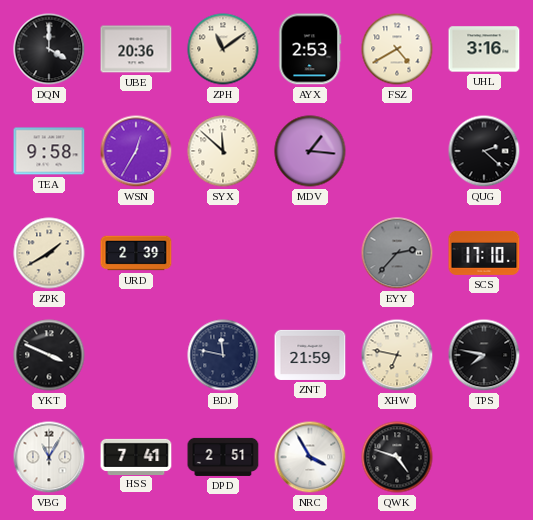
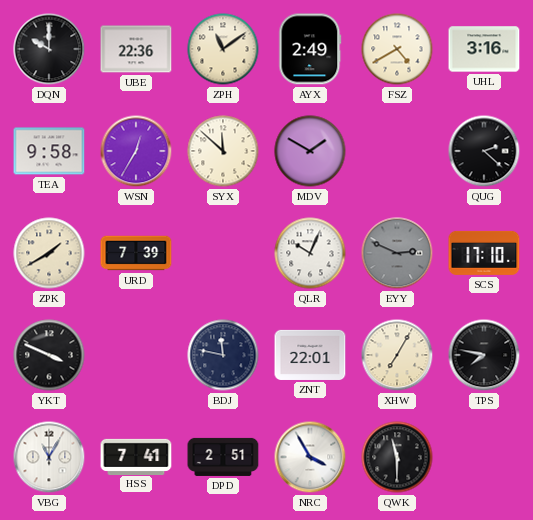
DQN: 4:00 -> 10:00
UBE: 20:36 -> 22:36
AYX: 2:53 -> 2:49
MDV: 1:16 -> 1:50
URD: 2:39 -> 7:39
QLR: none -> 10:04
EYY: 2:37 -> 2:49
ZNT: 21:59 -> 22:01
XHW: 6:47 -> 7:05
QWK: 4:48 -> 11:30
